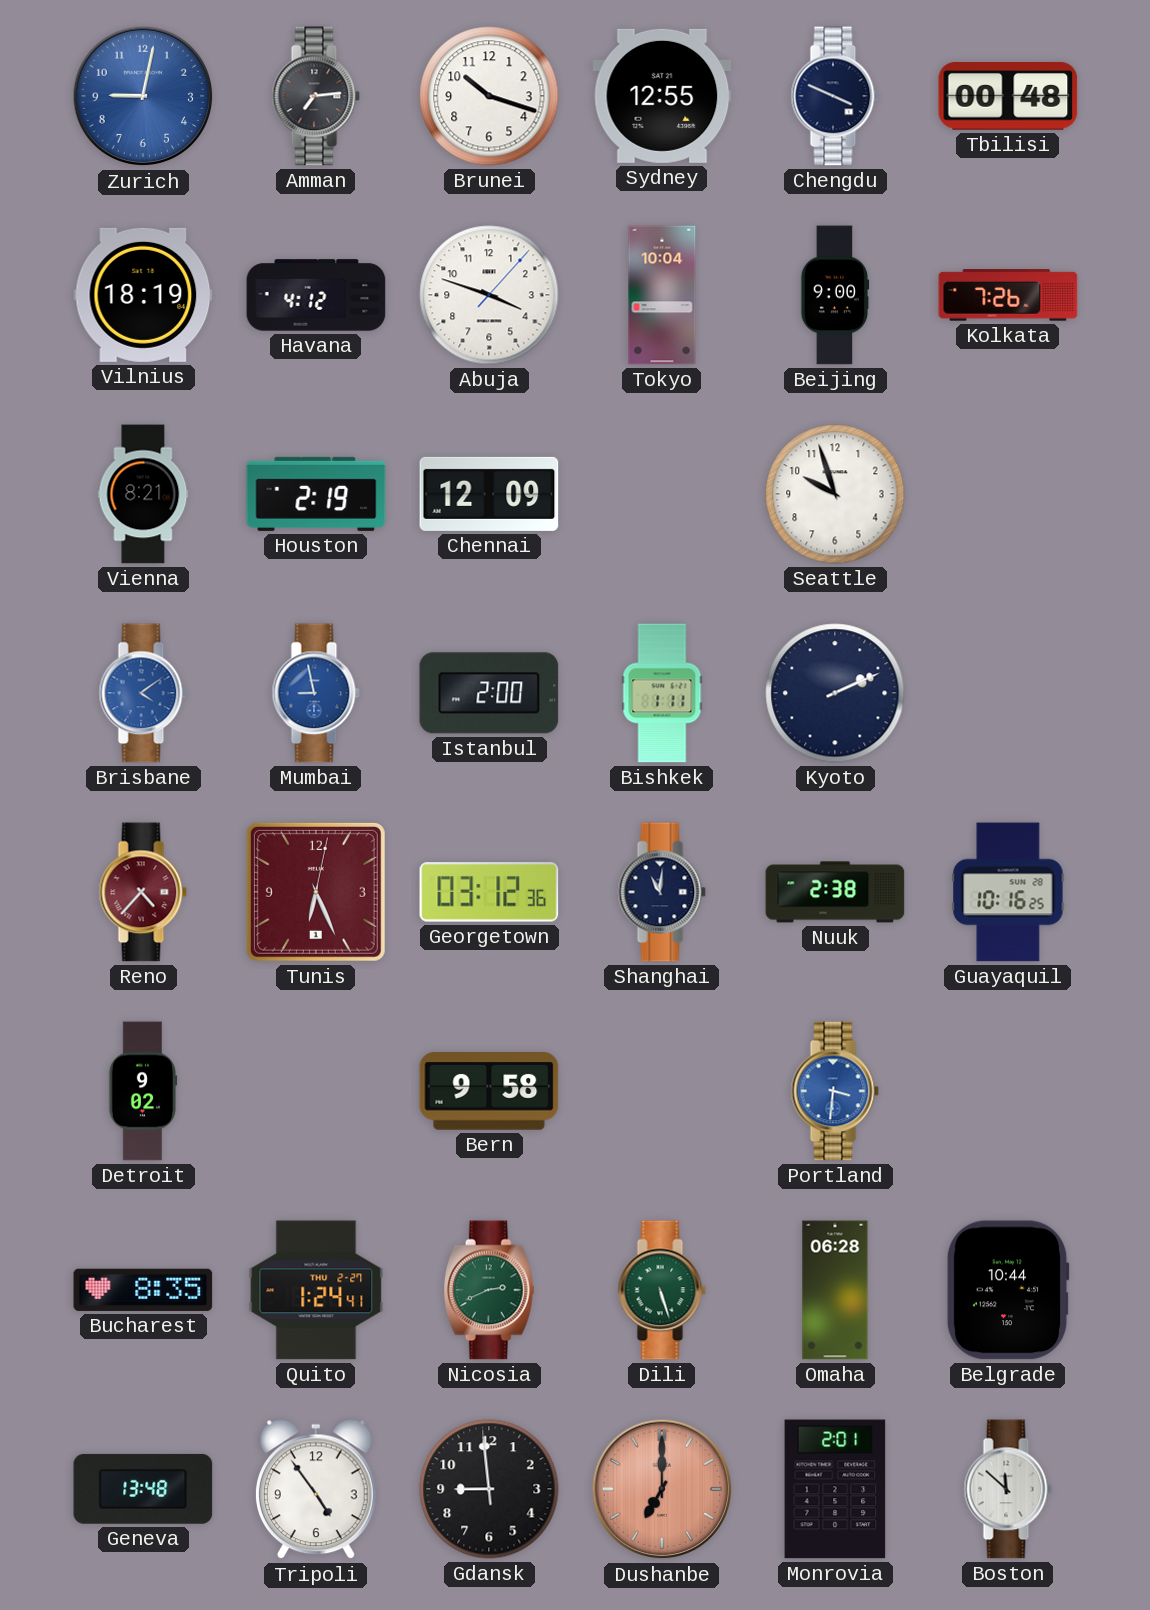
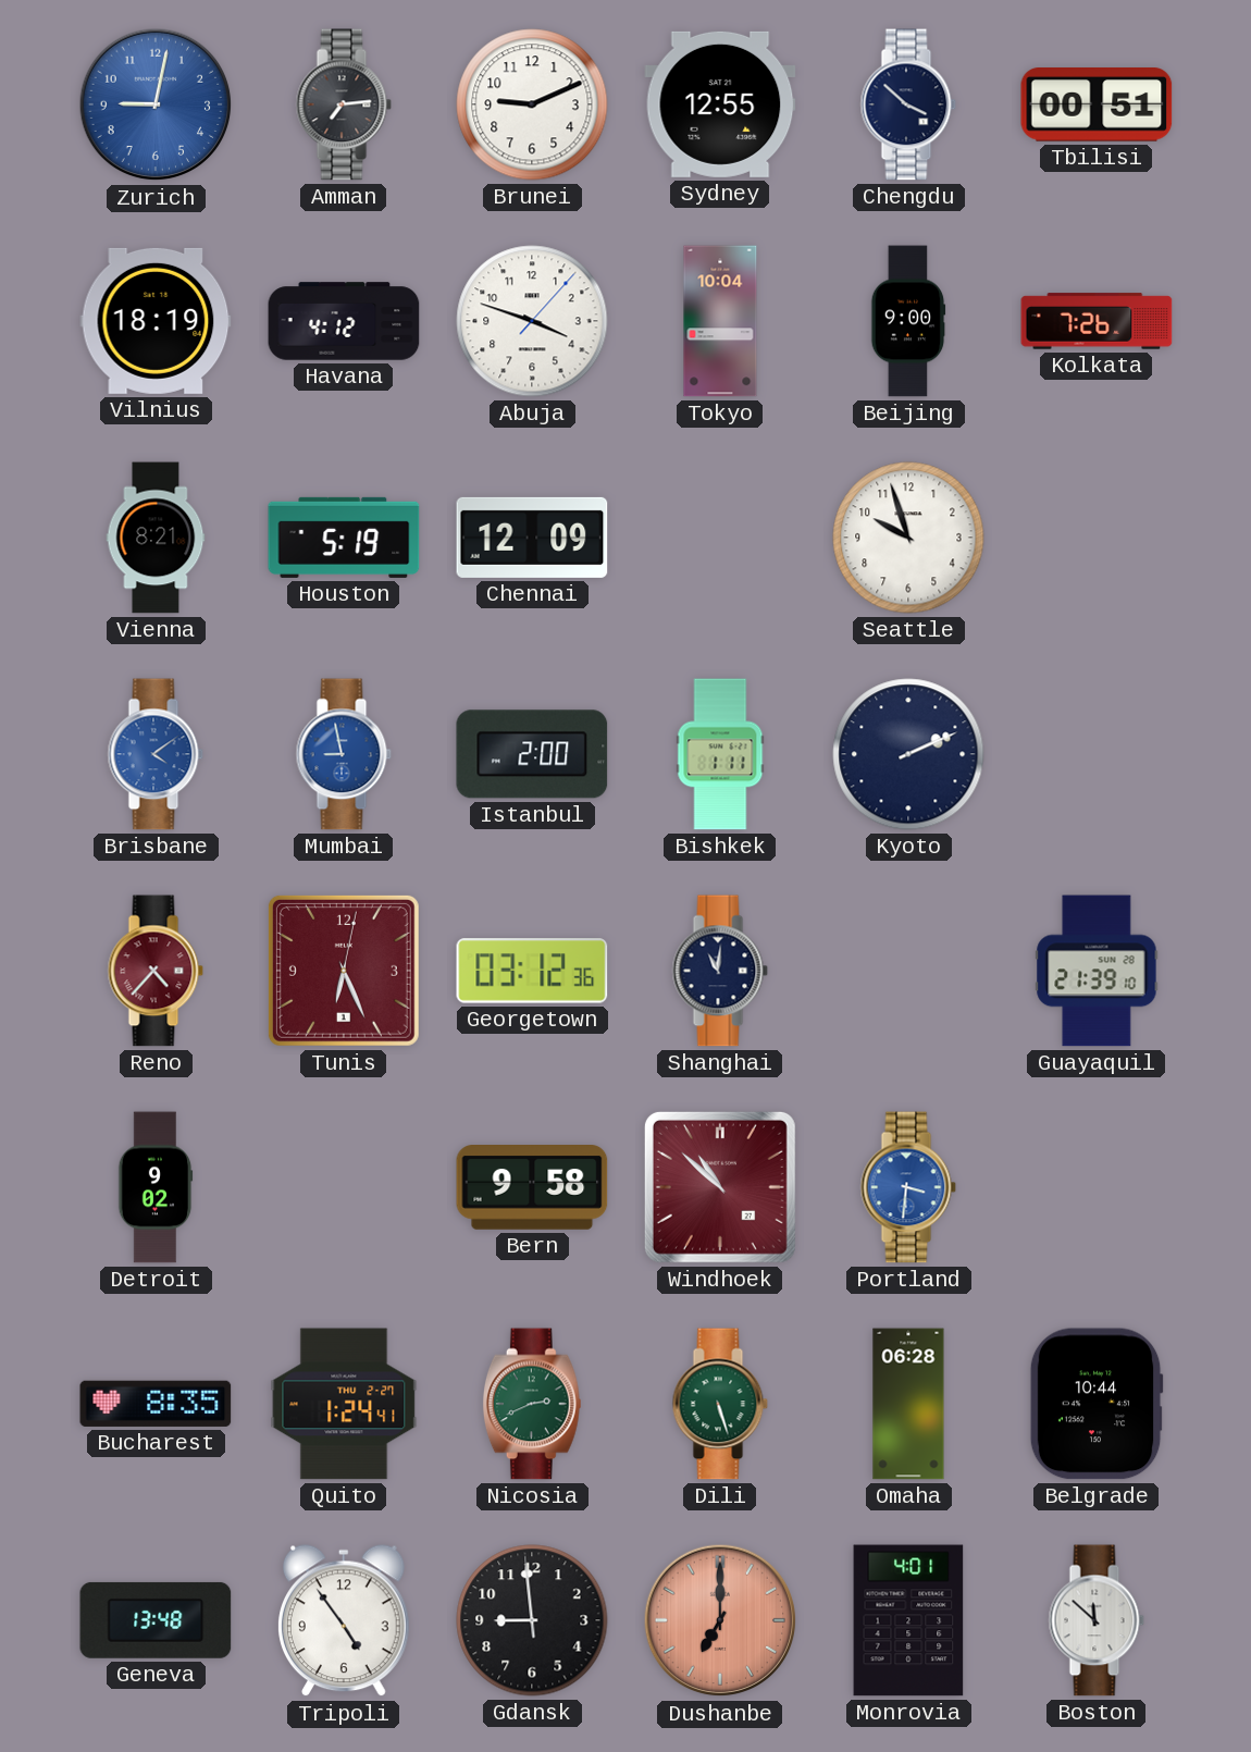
Brunei: 10:18 -> 9:11
Chengdu: 3:49 -> 3:52
Tbilisi: 00:48 -> 00:51
Houston: 2:19 -> 5:19
Nuuk: 2:38 -> none
Guayaquil: 10:16 -> 21:39
Windhoek: none -> 10:52
Monrovia: 2:01 -> 4:01
